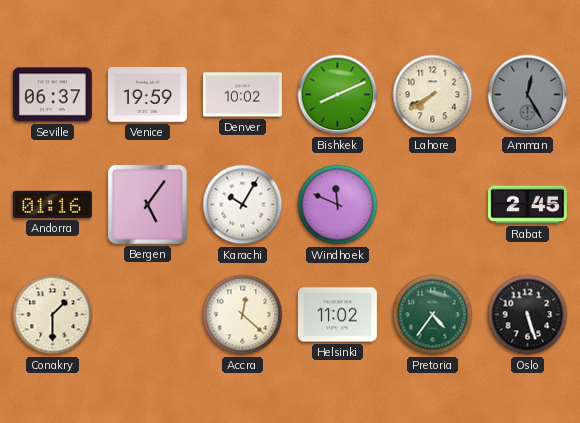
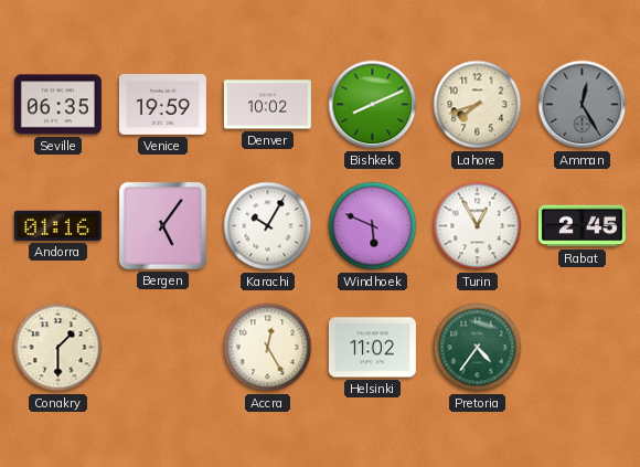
Seville: 06:37 -> 06:35
Lahore: 7:40 -> 7:42
Windhoek: 11:49 -> 5:49
Turin: none -> 12:55
Accra: 12:22 -> 12:25
Oslo: 5:27 -> none
